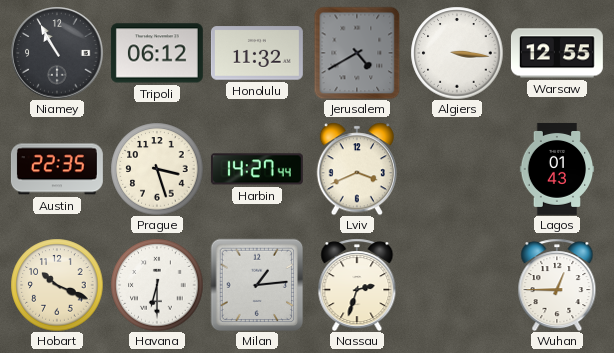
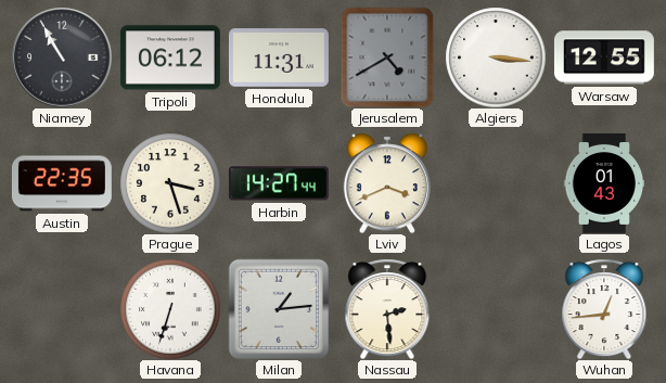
Honolulu: 11:32 -> 11:31
Hobart: 10:19 -> none
Havana: 6:30 -> 6:33
Nassau: 2:33 -> 2:29
Wuhan: 12:45 -> 12:44
